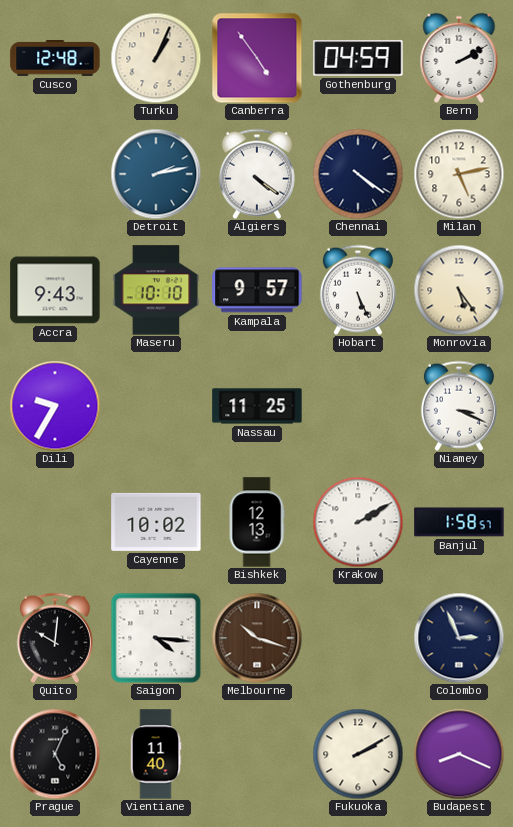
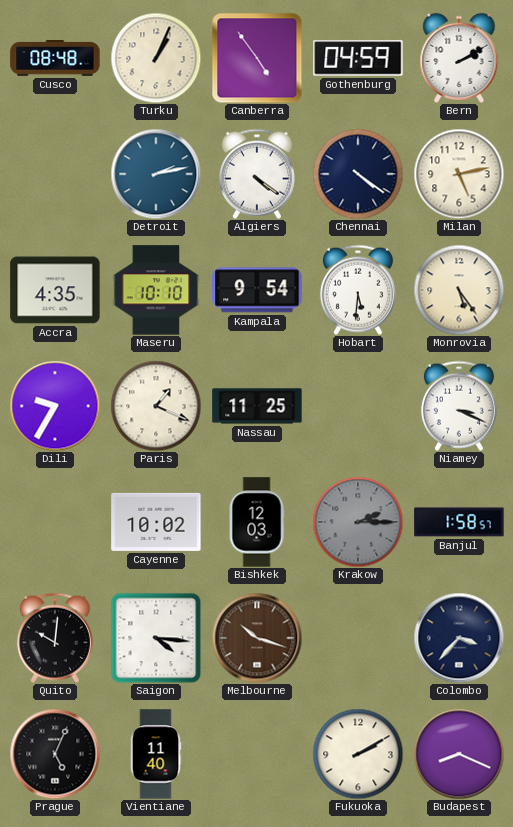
Cusco: 12:48 -> 08:48
Accra: 9:43 -> 4:35
Kampala: 9:57 -> 9:54
Hobart: 5:26 -> 5:31
Paris: none -> 1:19
Bishkek: 12:13 -> 12:03
Krakow: 2:10 -> 2:15
Krakow dial: white -> grey
Colombo: 2:56 -> 3:37
